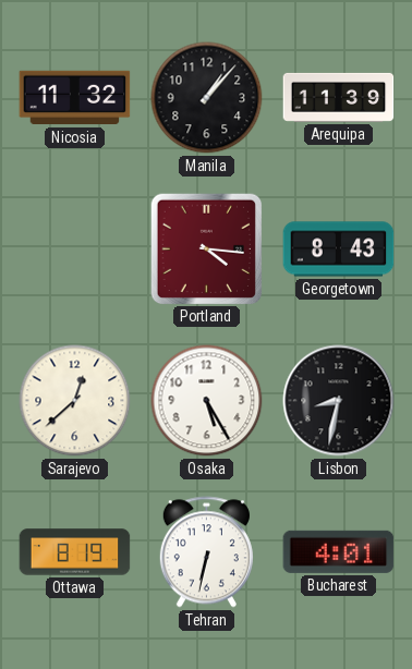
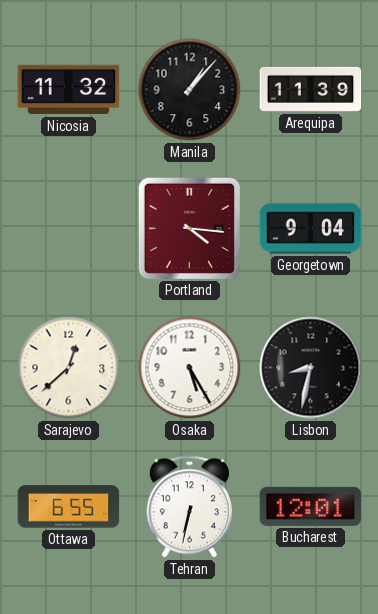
Georgetown: 8:43 -> 9:04
Ottawa: 8:19 -> 6:55
Bucharest: 4:01 -> 12:01
